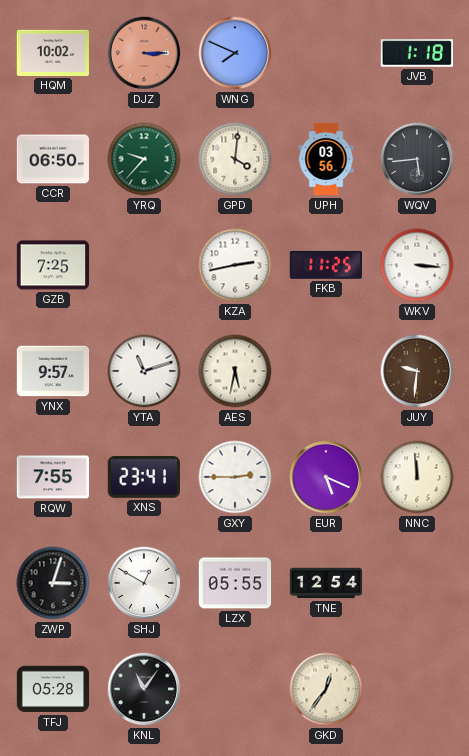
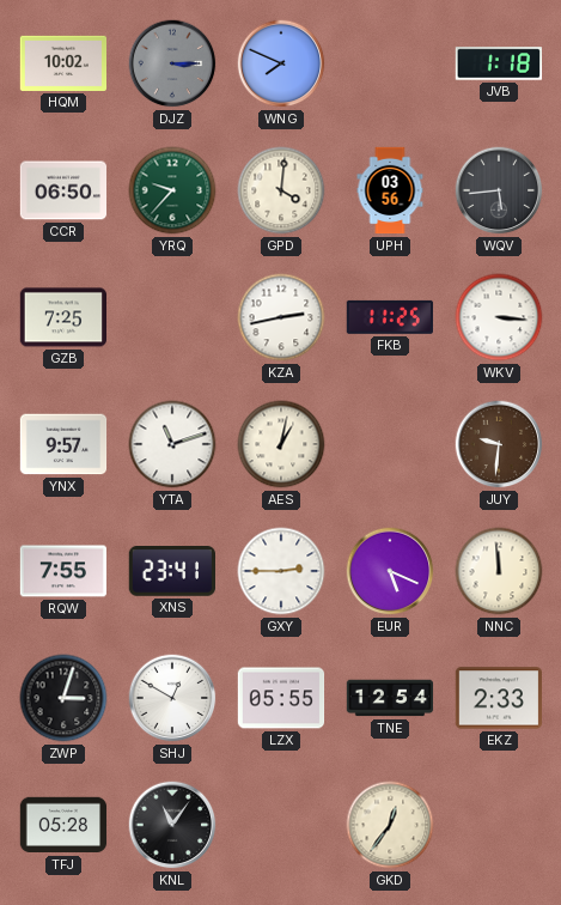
DJZ dial: salmon -> grey
AES: 5:32 -> 1:02
EKZ: none -> 2:33
